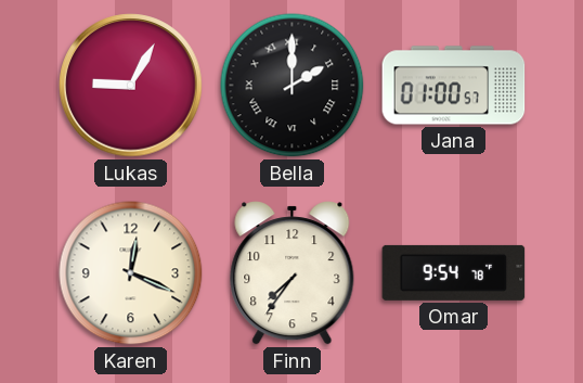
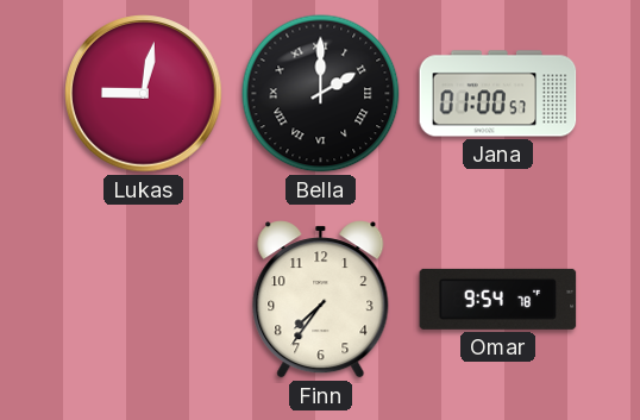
Lukas: 9:05 -> 9:02
Karen: 12:19 -> none
